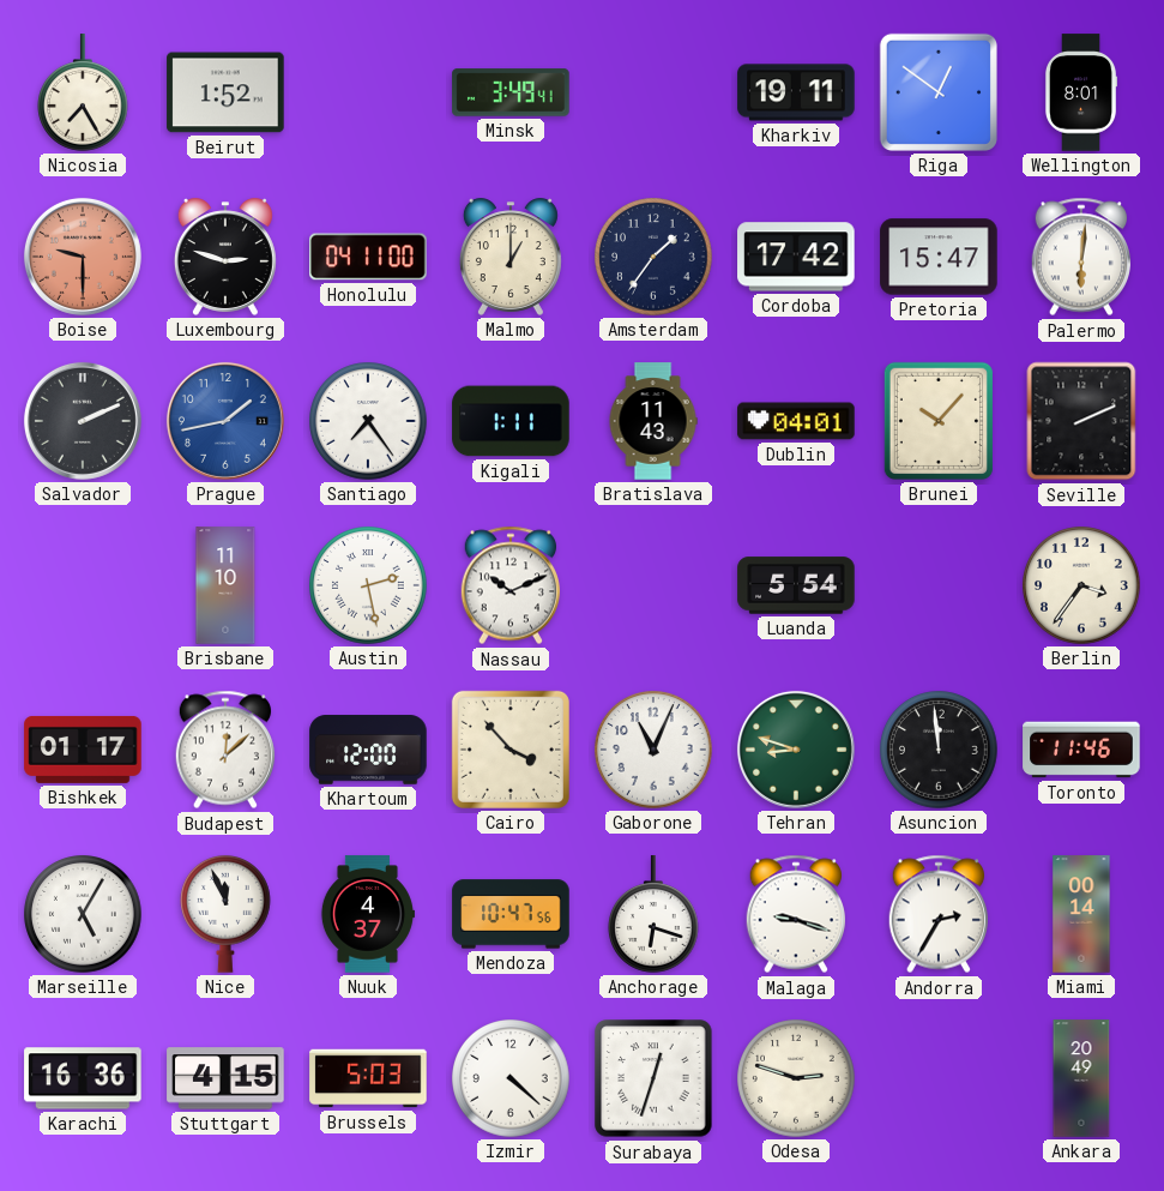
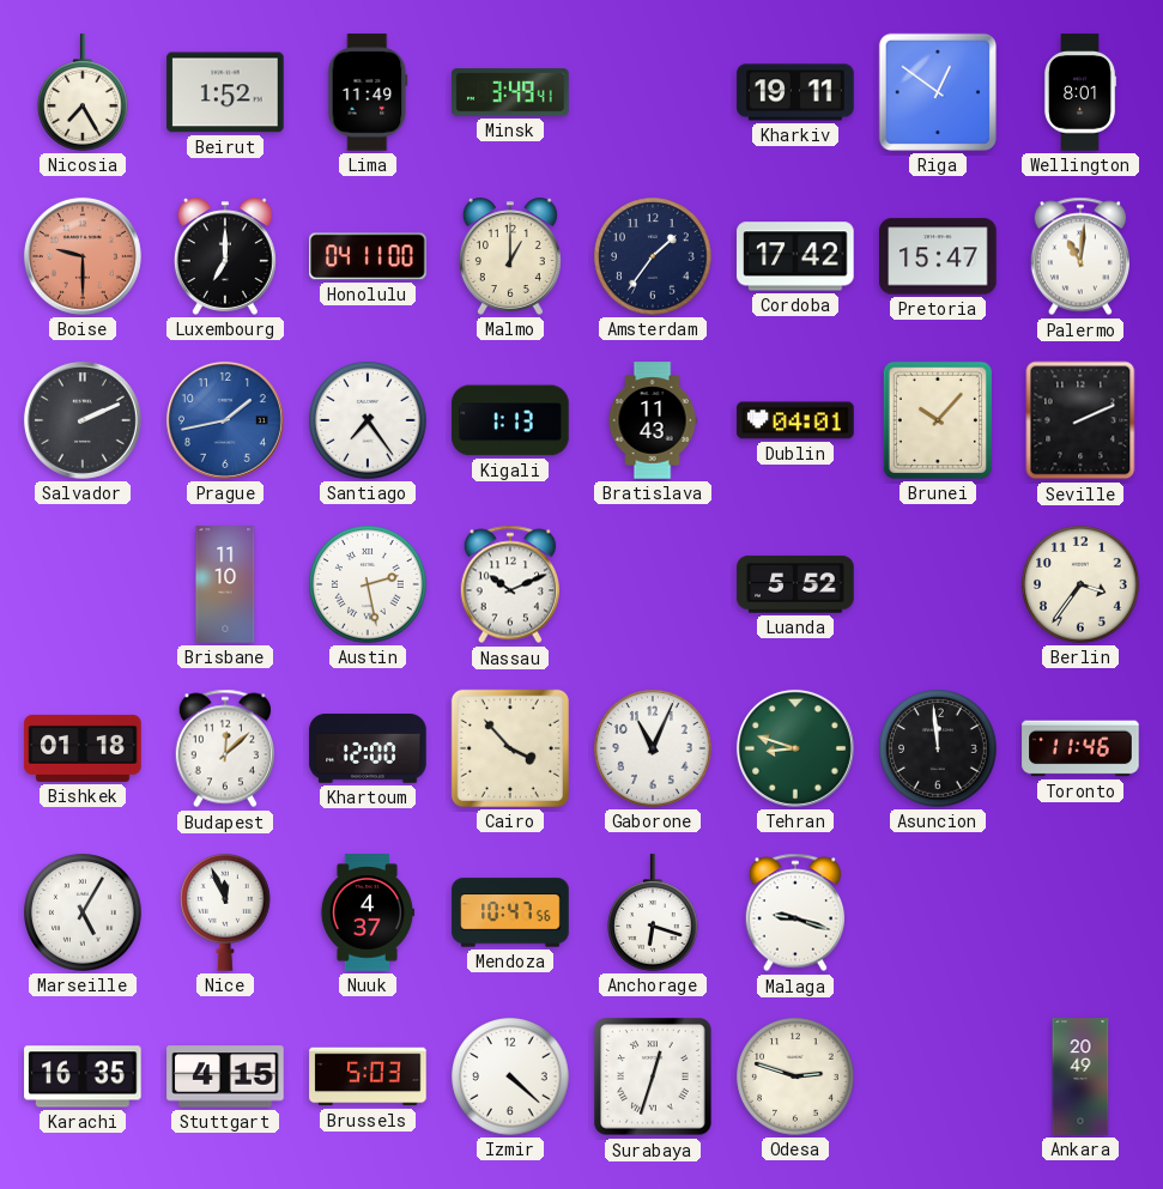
Lima: none -> 11:49
Luxembourg: 2:48 -> 7:00
Palermo: 6:01 -> 11:01
Kigali: 1:11 -> 1:13
Luanda: 5:54 -> 5:52
Bishkek: 01:17 -> 01:18
Andorra: 2:35 -> none
Miami: 00:14 -> none
Karachi: 16:36 -> 16:35
